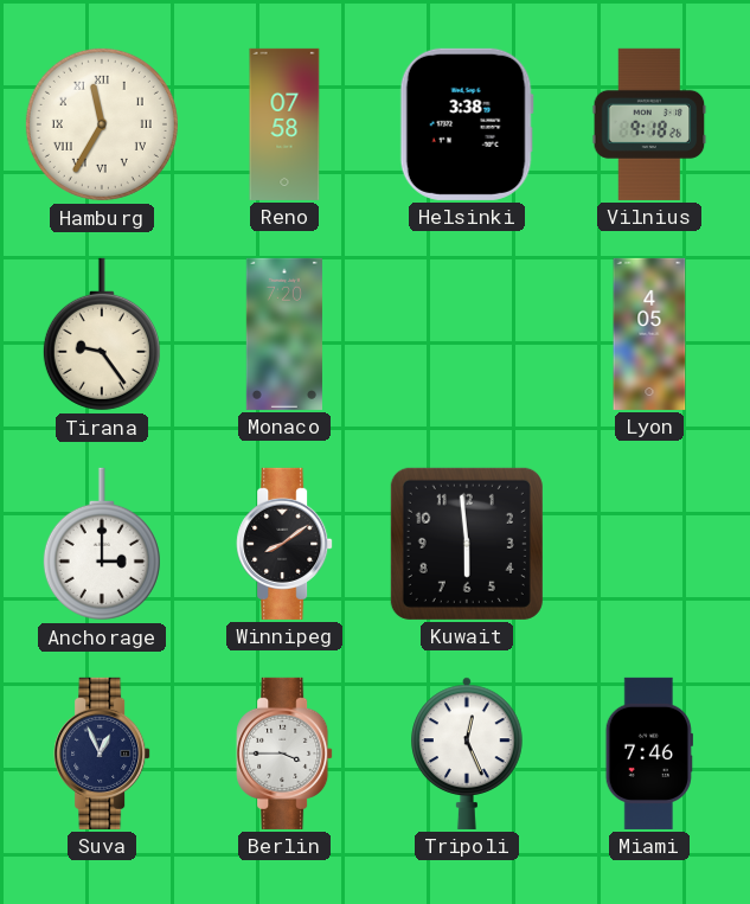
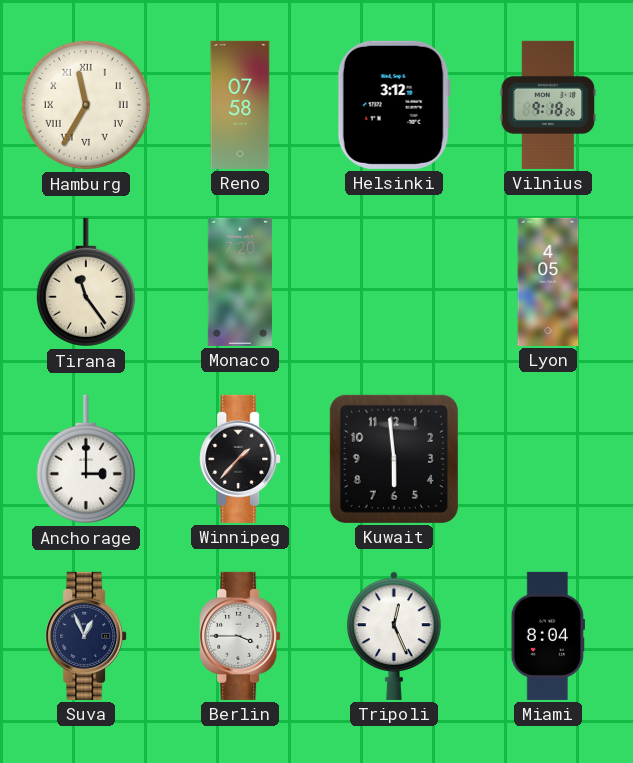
Helsinki: 3:38 -> 3:12
Tirana: 9:24 -> 11:24
Winnipeg: 8:09 -> 1:37
Miami: 7:46 -> 8:04
